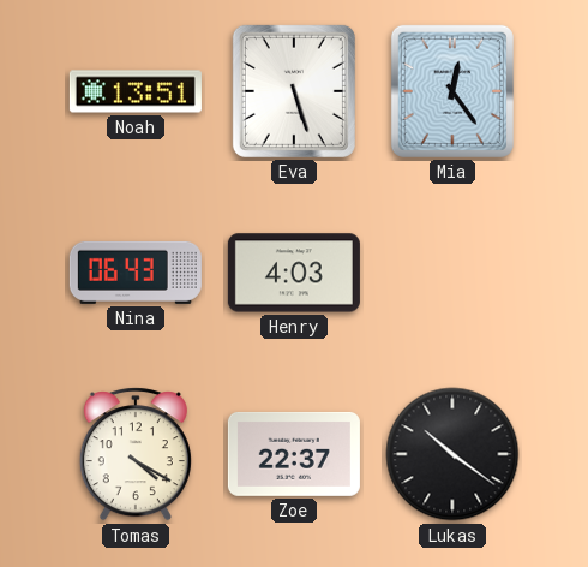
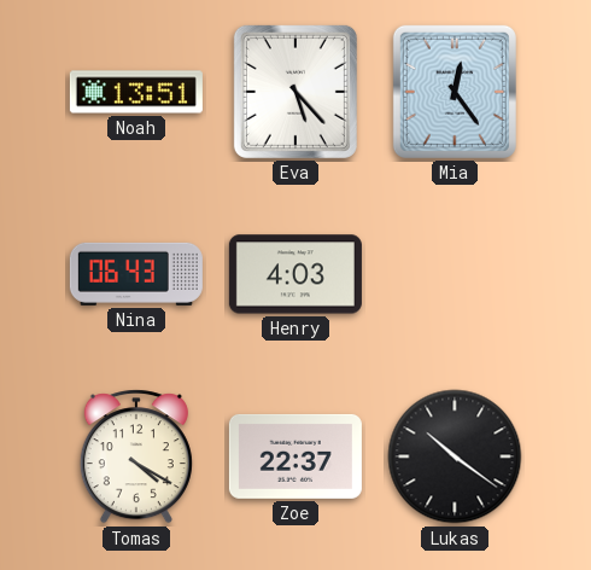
Eva: 5:27 -> 5:23
